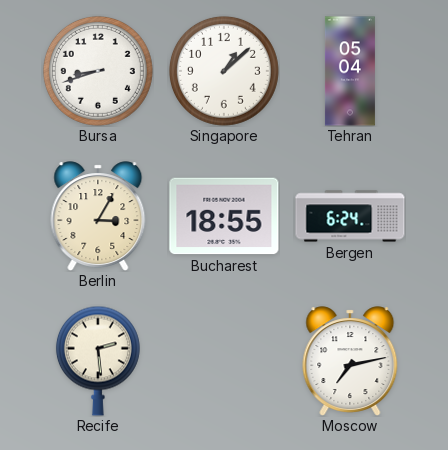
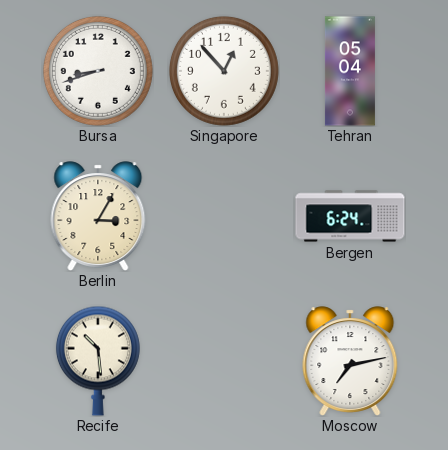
Singapore: 1:08 -> 12:53
Bucharest: 18:55 -> none
Recife: 2:29 -> 10:29
